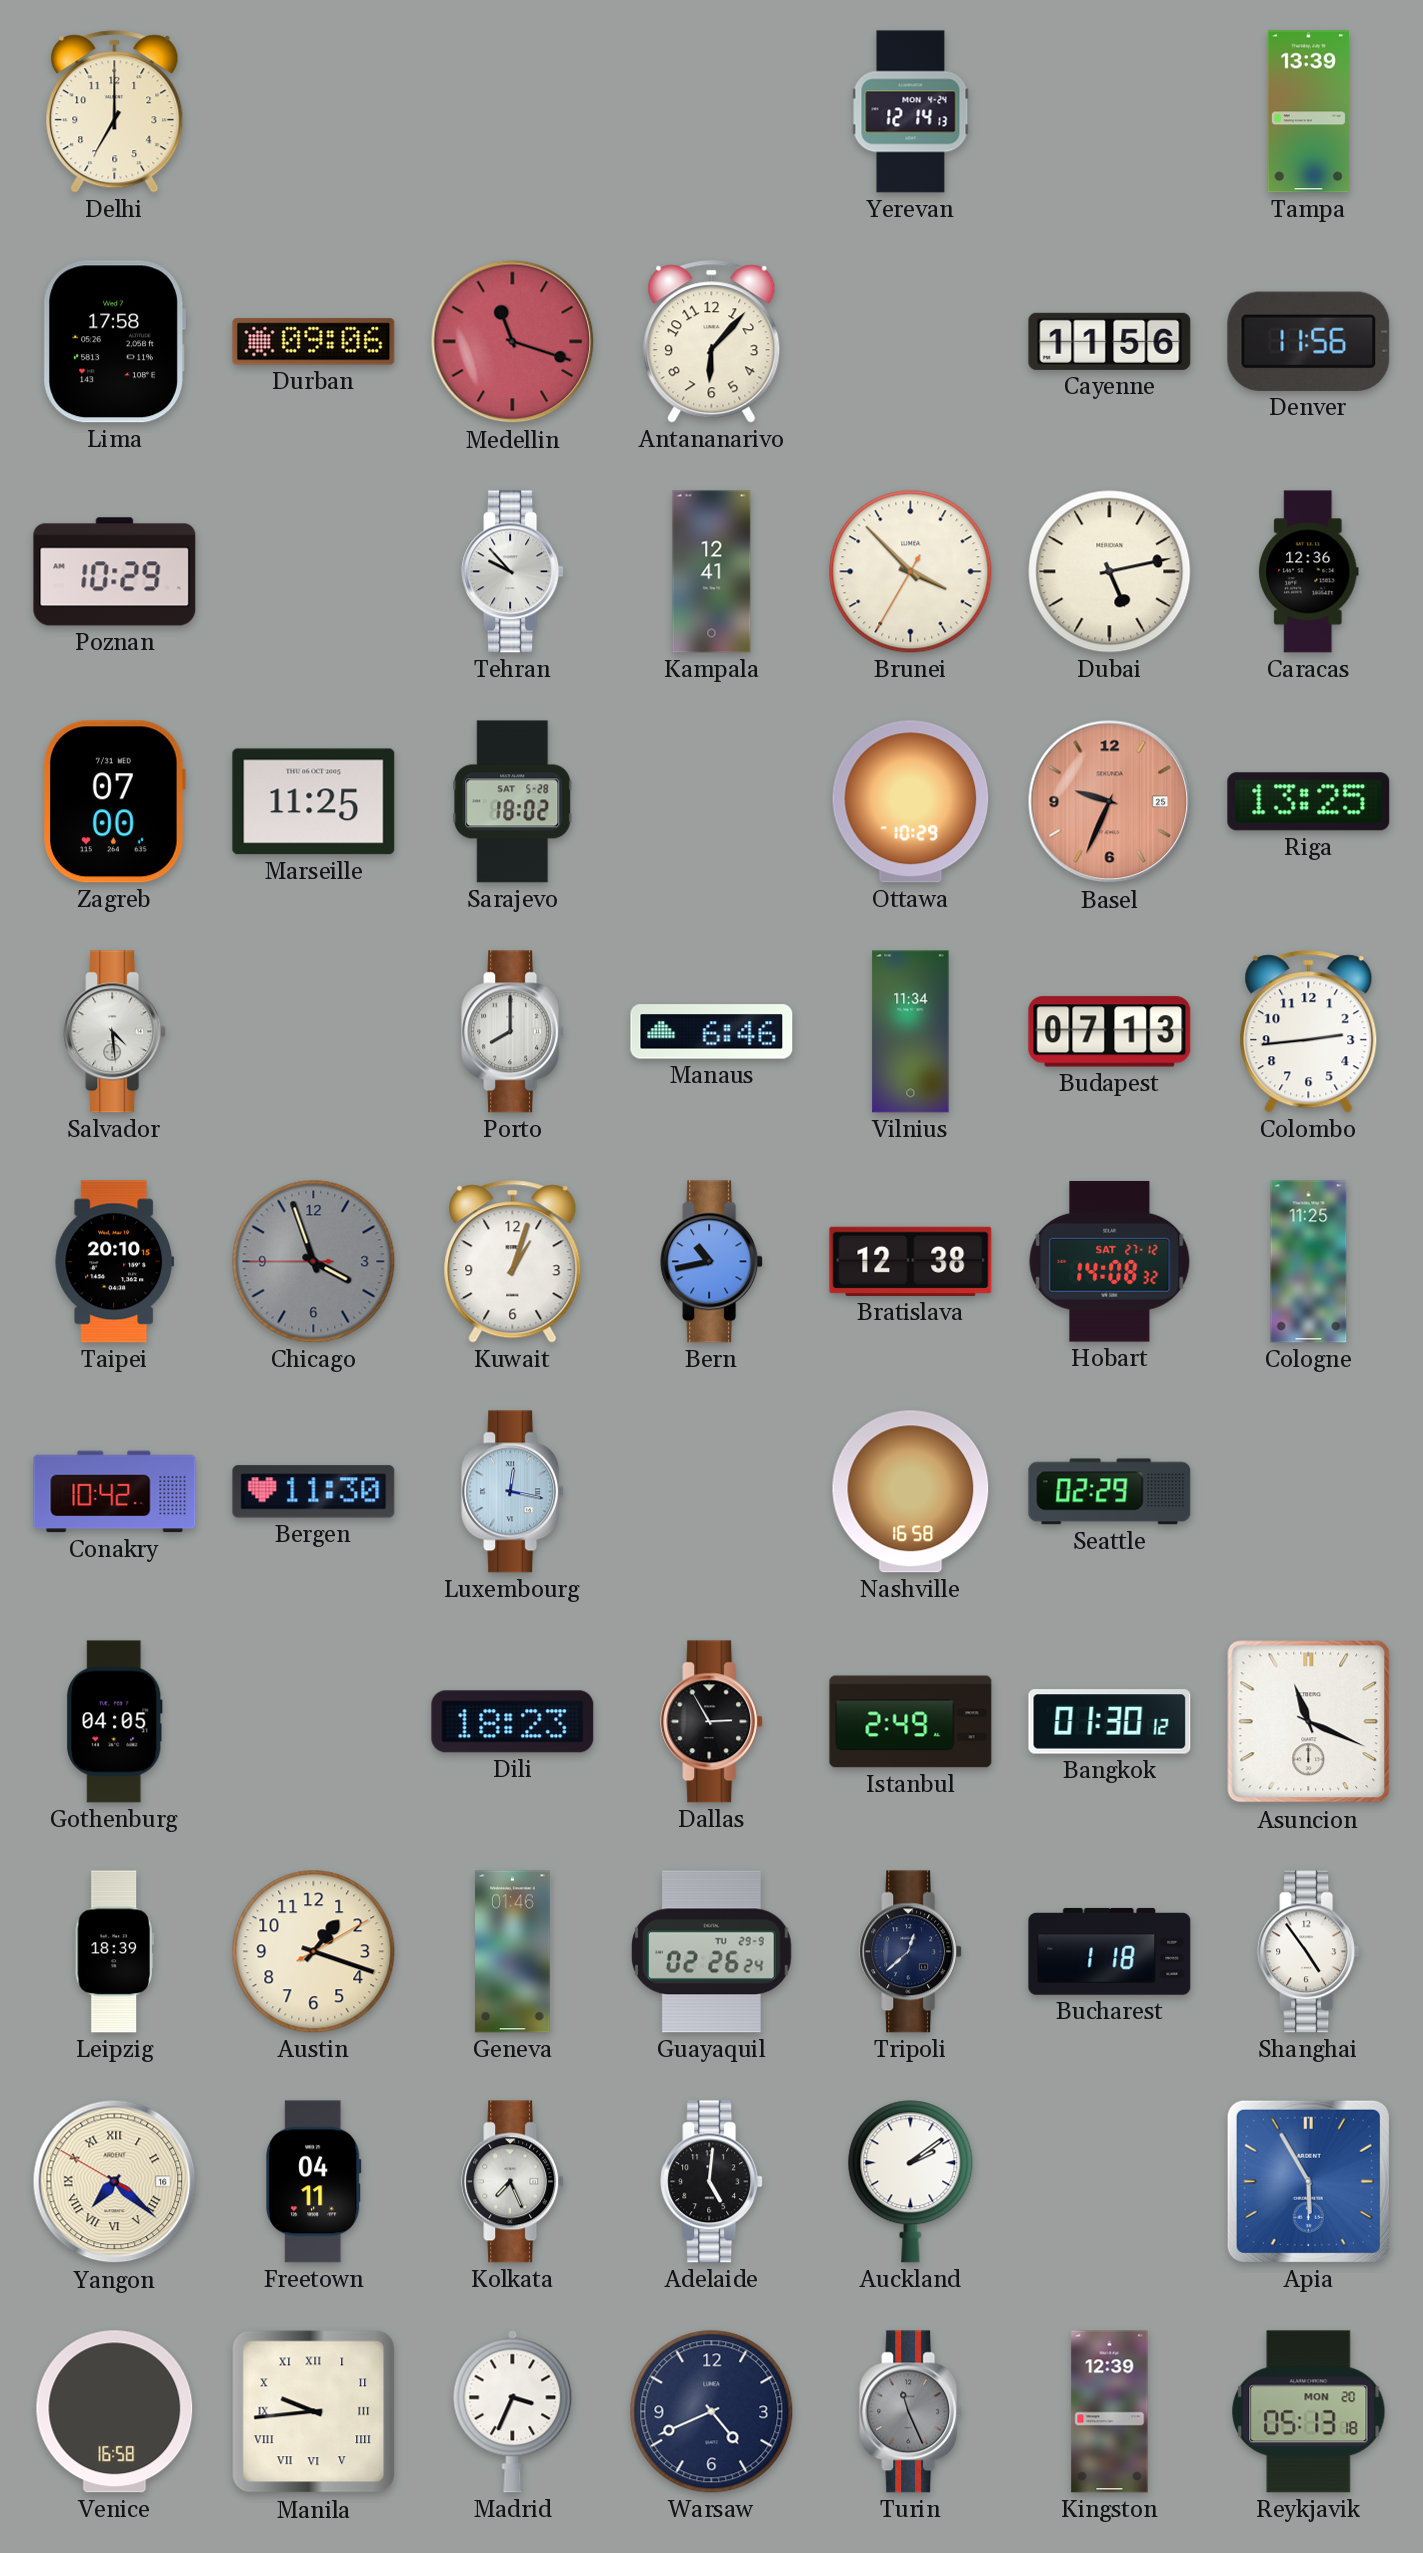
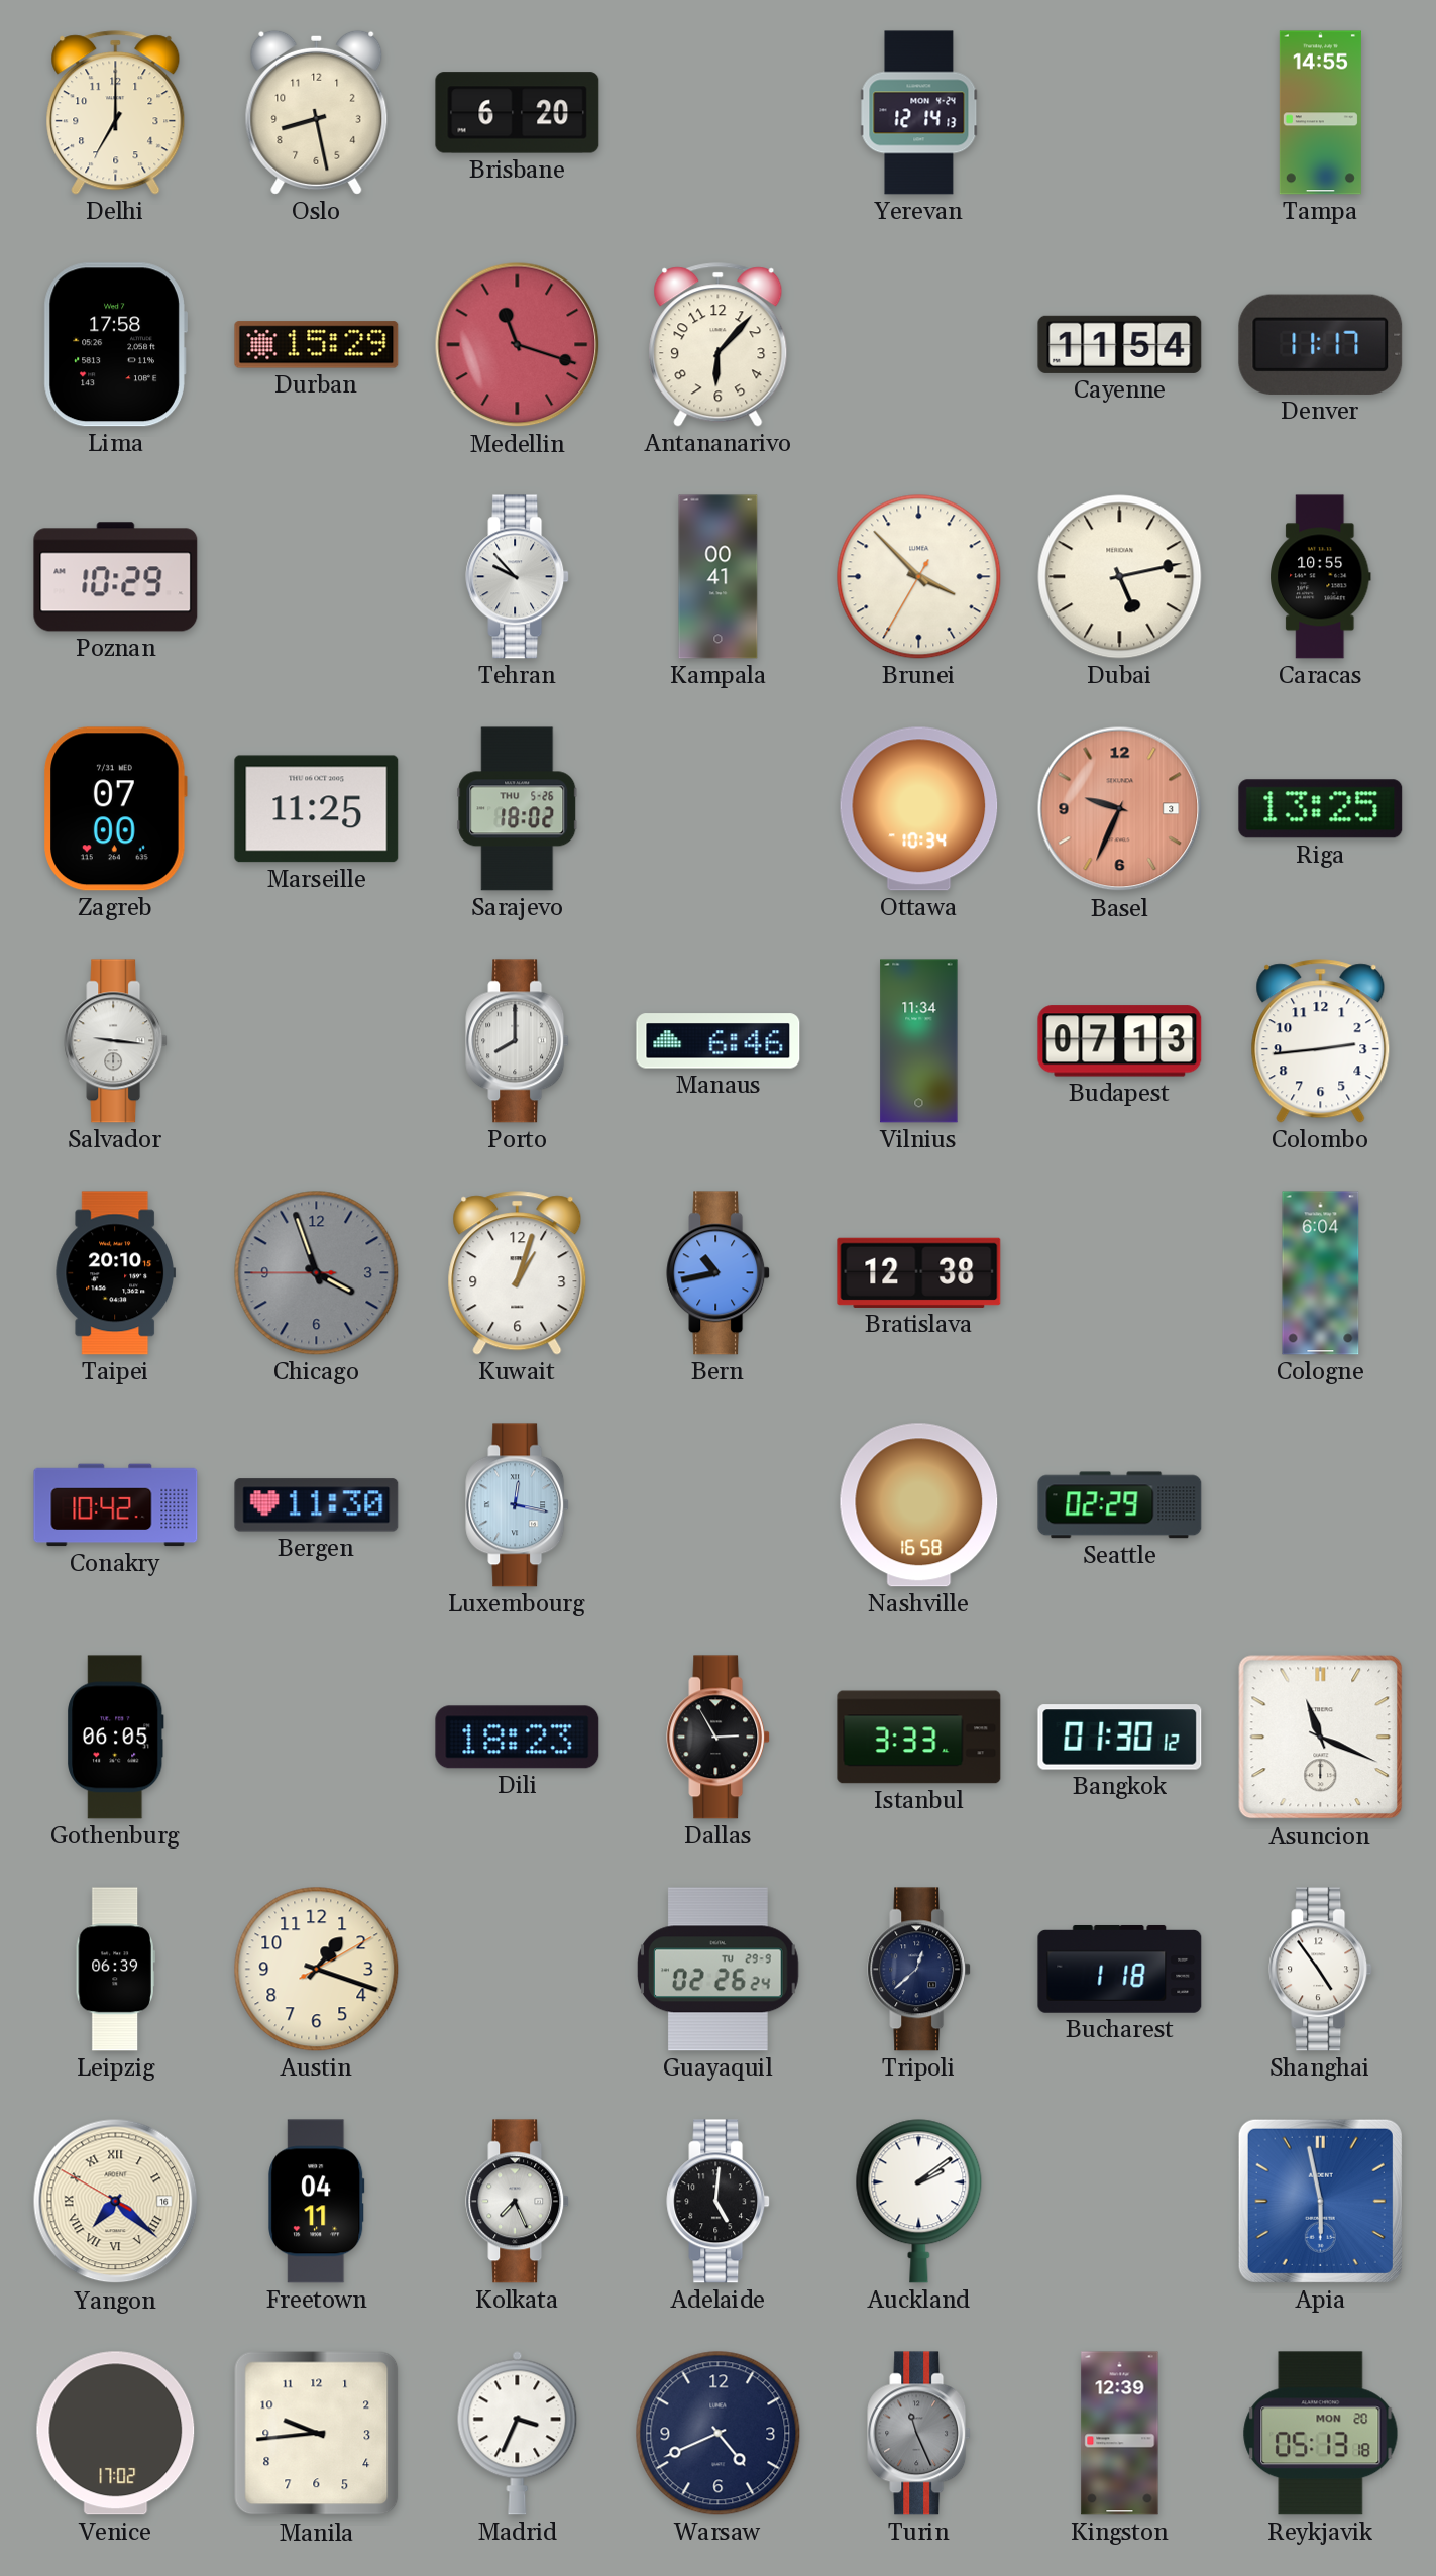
Oslo: none -> 8:28
Brisbane: none -> 6:20
Tampa: 13:39 -> 14:55
Durban: 09:06 -> 15:29
Cayenne: 11:56 -> 11:54
Denver: 11:56 -> 11:17
Kampala: 12:41 -> 00:41
Caracas: 12:36 -> 10:55
Sarajevo date: SAT 5-28 -> THU 5-26
Ottawa: 10:29 -> 10:34
Basel date: 25 -> 3
Salvador: 4:29 -> 9:16
Hobart: 14:08 -> none
Cologne: 11:25 -> 6:04
Gothenburg: 04:05 -> 06:05
Istanbul: 2:49 -> 3:33
Leipzig: 18:39 -> 06:39
Geneva: 01:46 -> none
Apia: 5:55 -> 5:58
Venice: 16:58 -> 17:02
Manila numerals: Roman -> Arabic
